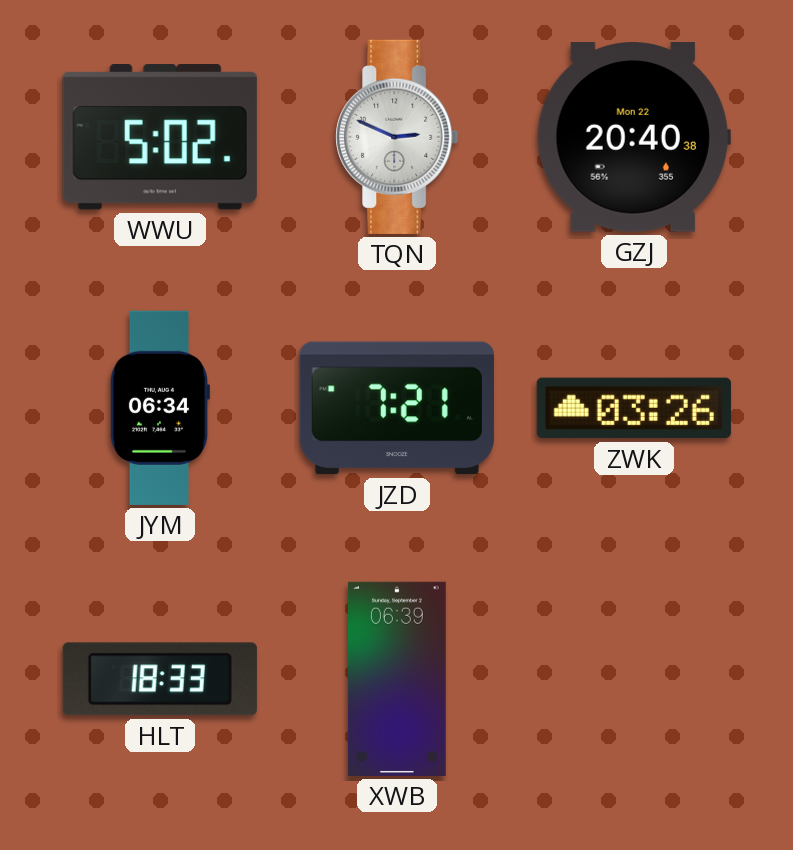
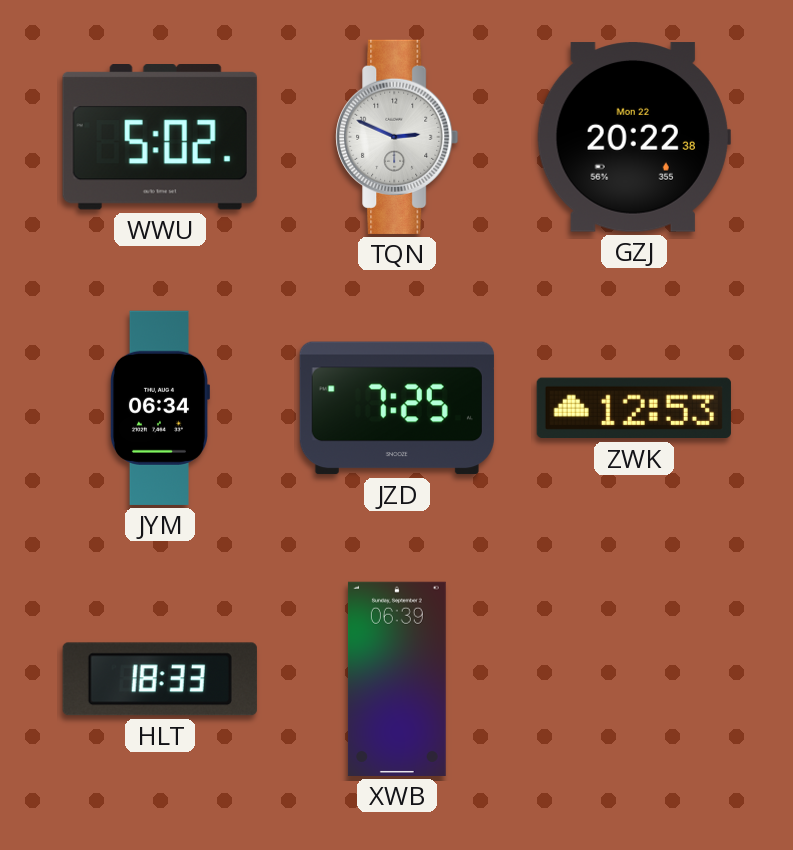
GZJ: 20:40 -> 20:22
JZD: 7:21 -> 7:25
ZWK: 03:26 -> 12:53
